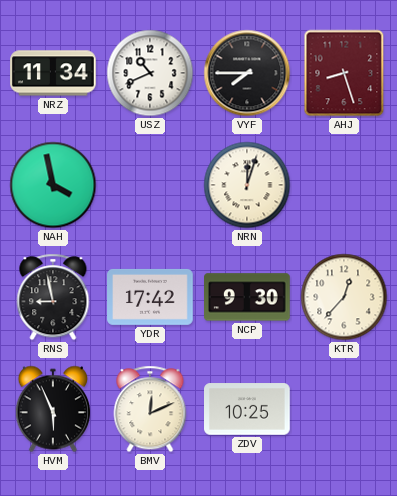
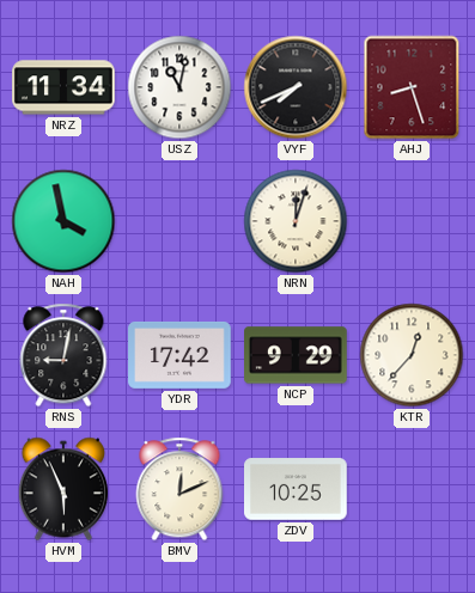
USZ: 10:41 -> 11:02
VYF: 7:45 -> 7:41
RNS: 8:58 -> 9:02
NCP: 9:30 -> 9:29
